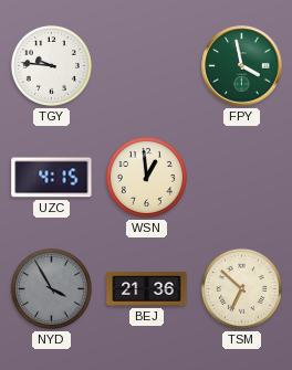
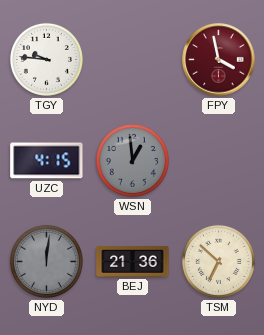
FPY dial: green -> burgundy
WSN dial: cream -> grey
NYD: 3:55 -> 12:01
